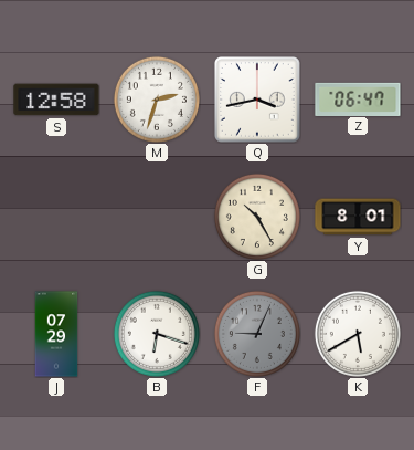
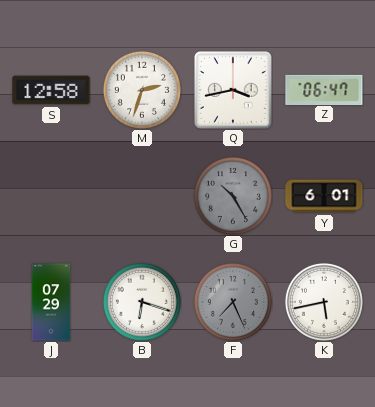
G dial: cream -> grey
Y: 8:01 -> 6:01
F: 9:04 -> 7:26
K: 5:40 -> 5:43
